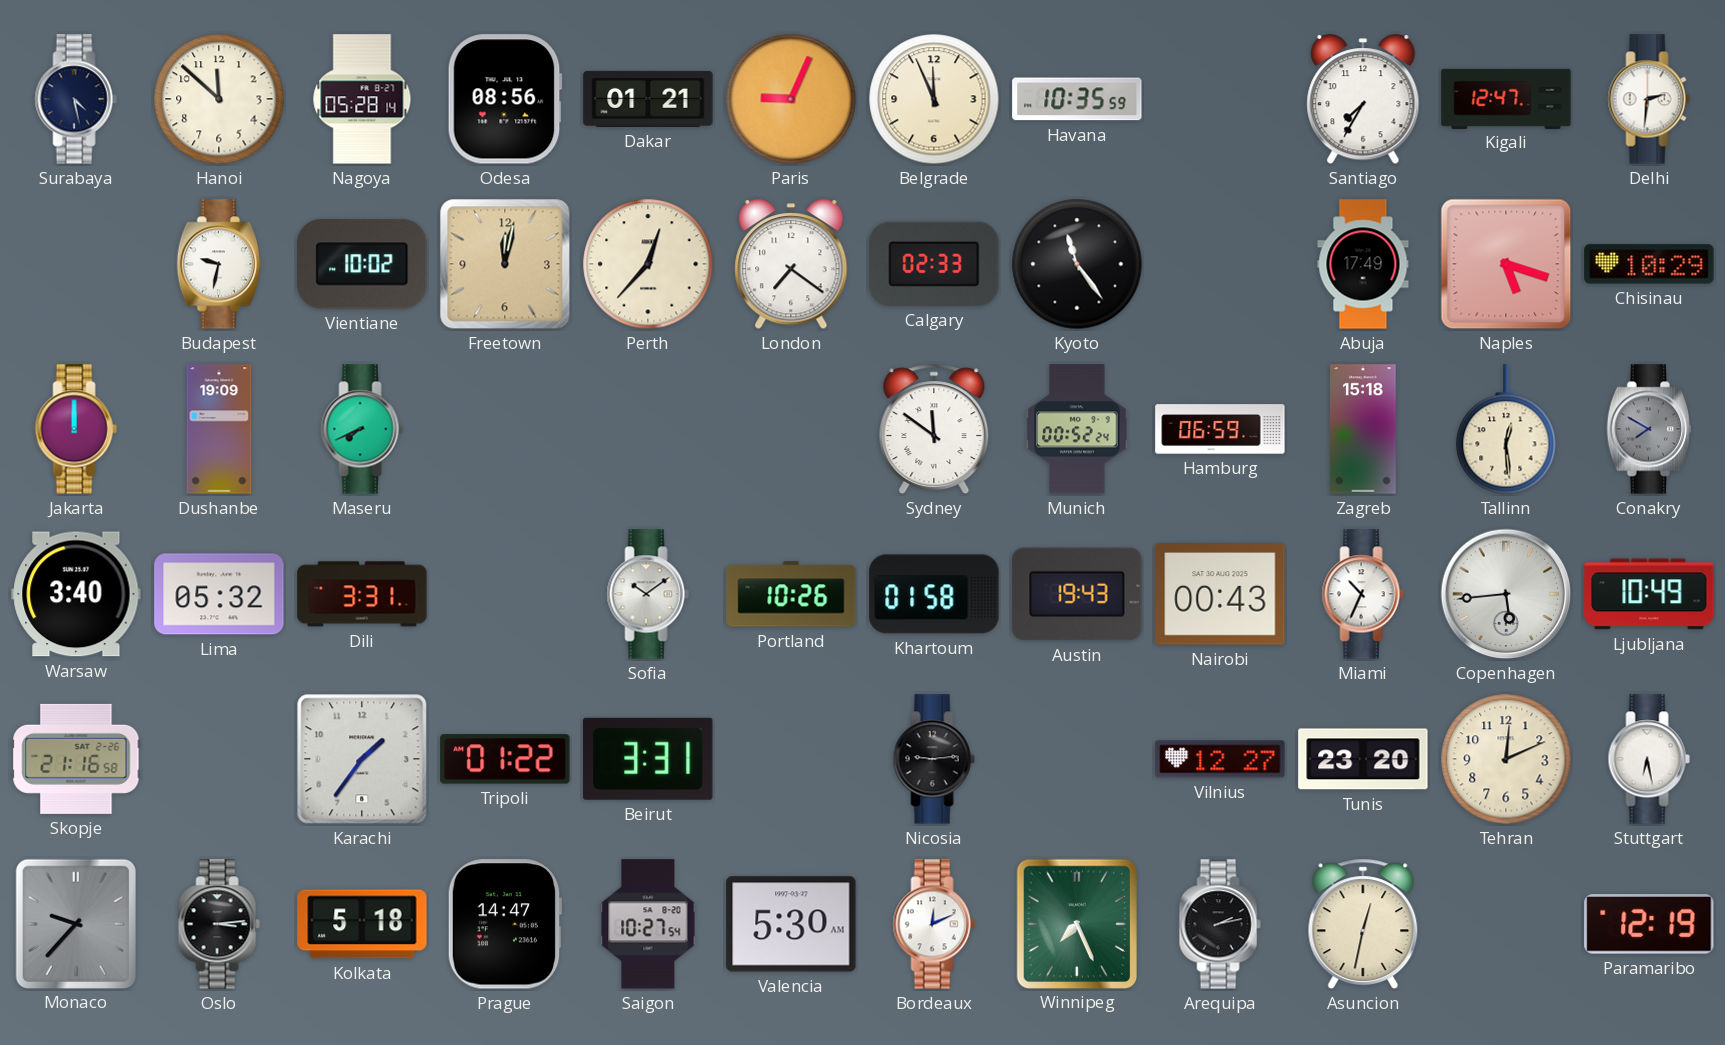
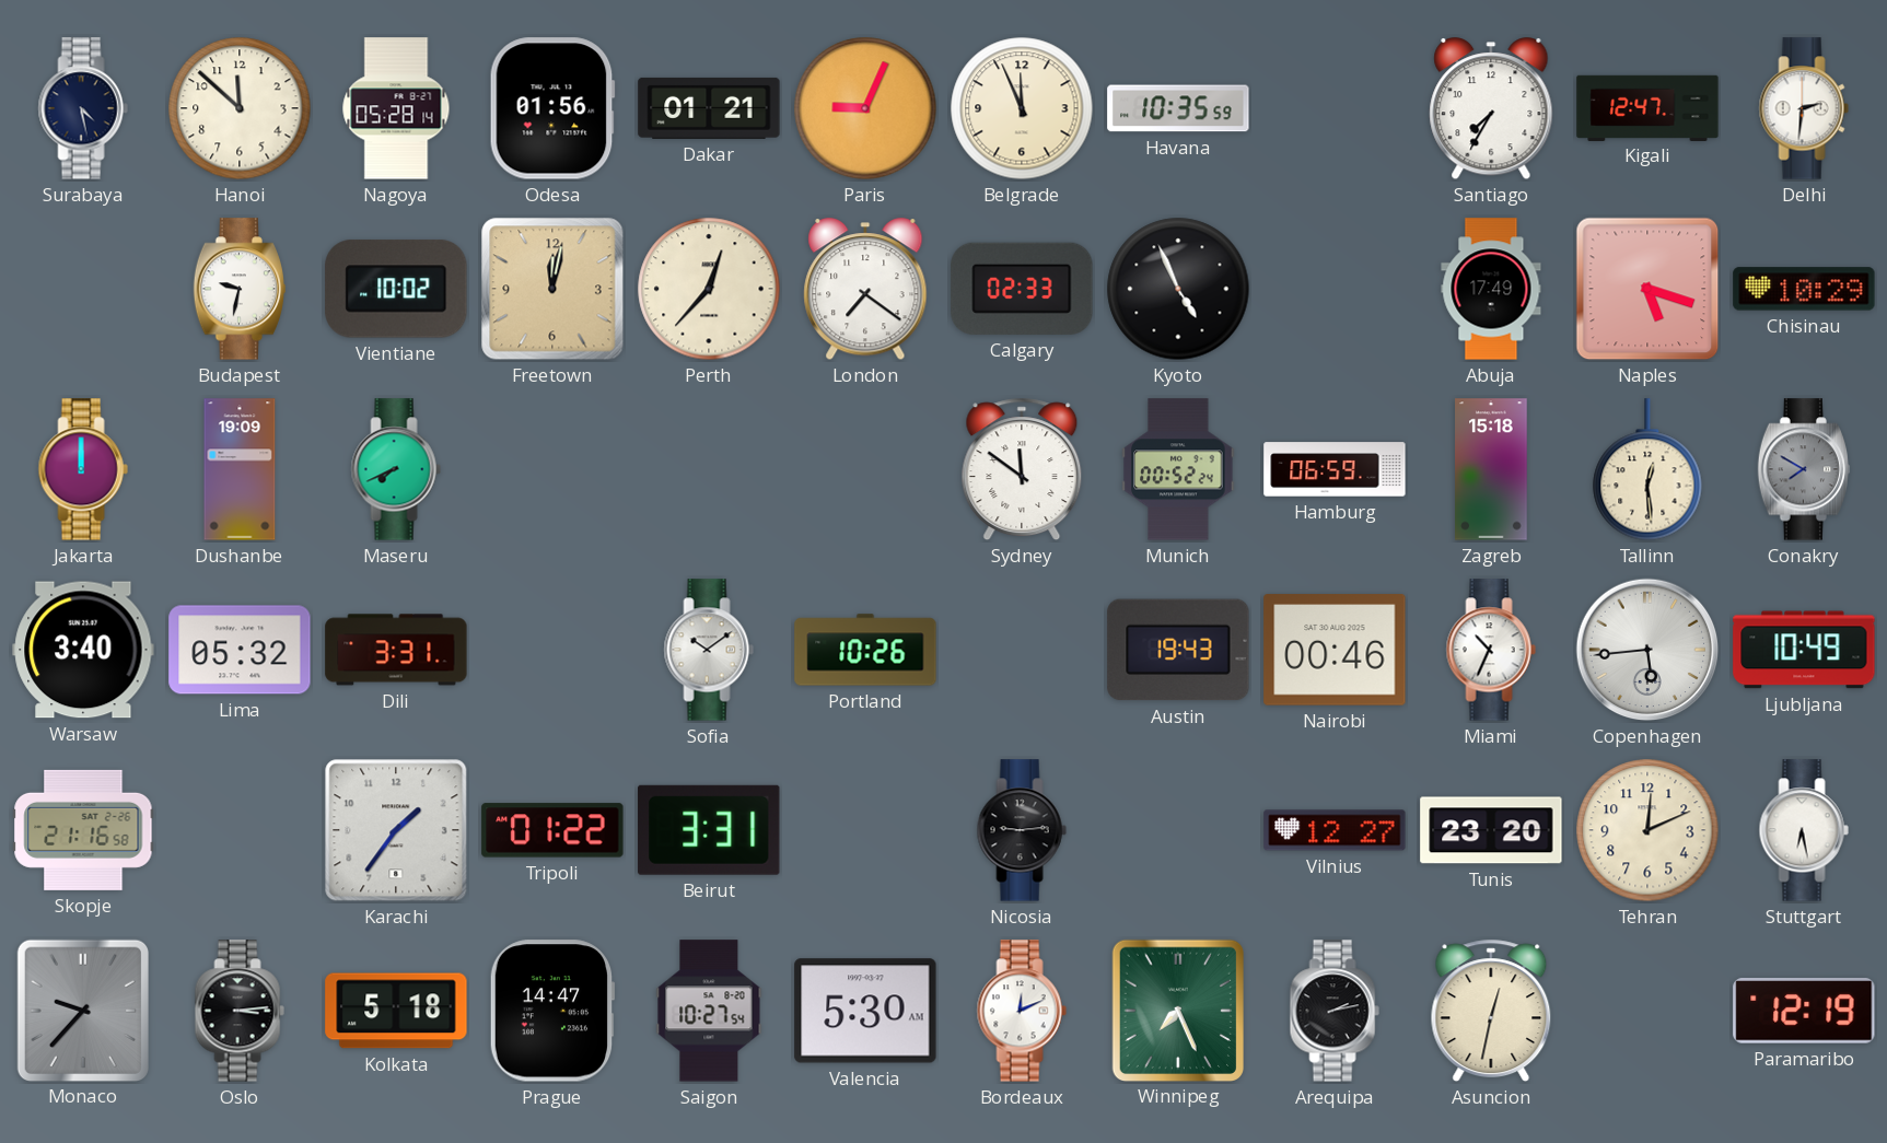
Odesa: 08:56 -> 01:56
Kyoto: 11:24 -> 4:56
Khartoum: 01:58 -> none
Nairobi: 00:43 -> 00:46
